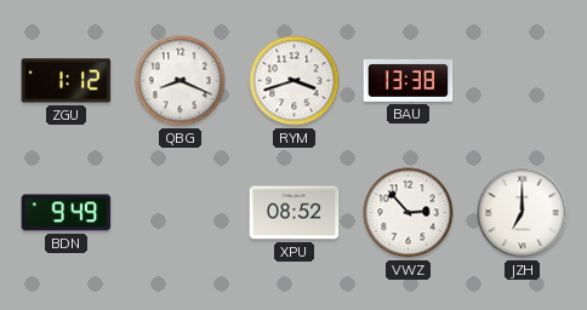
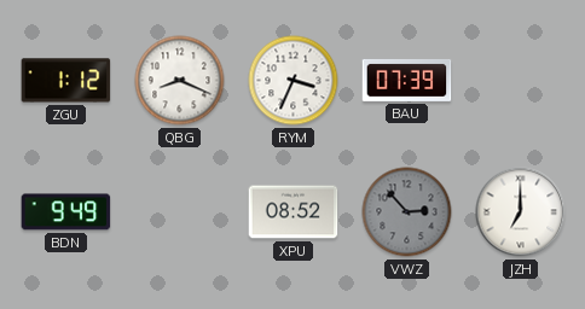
RYM: 3:42 -> 3:34
BAU: 13:38 -> 07:39
VWZ dial: white -> grey
